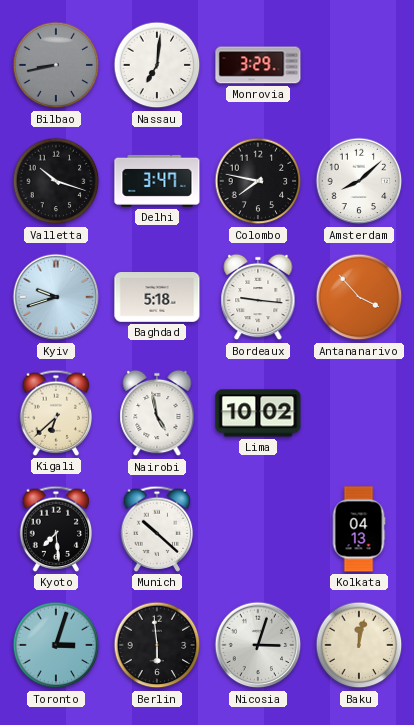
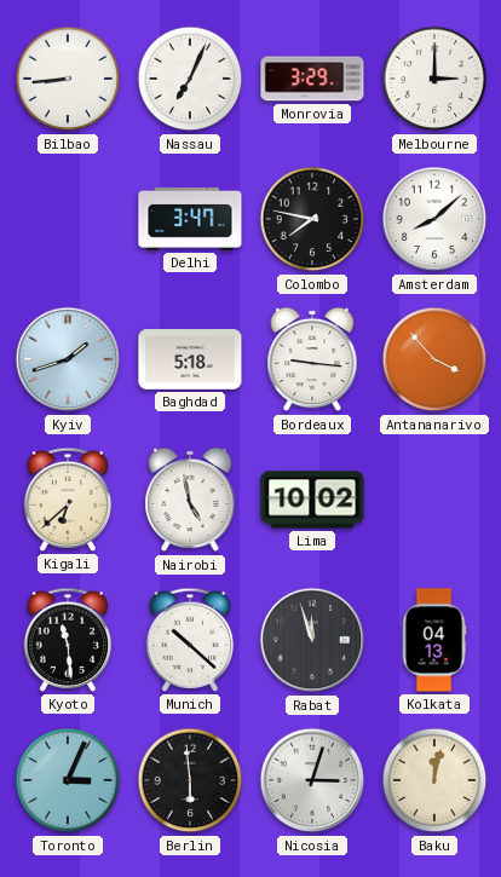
Bilbao: 8:43 -> 8:44
Bilbao dial: grey -> white
Nassau: 7:01 -> 7:04
Melbourne: none -> 3:00
Valletta: 10:18 -> none
Kyiv: 9:42 -> 1:42
Kyoto: 7:29 -> 11:29
Rabat: none -> 11:57
Toronto: 3:03 -> 3:04
